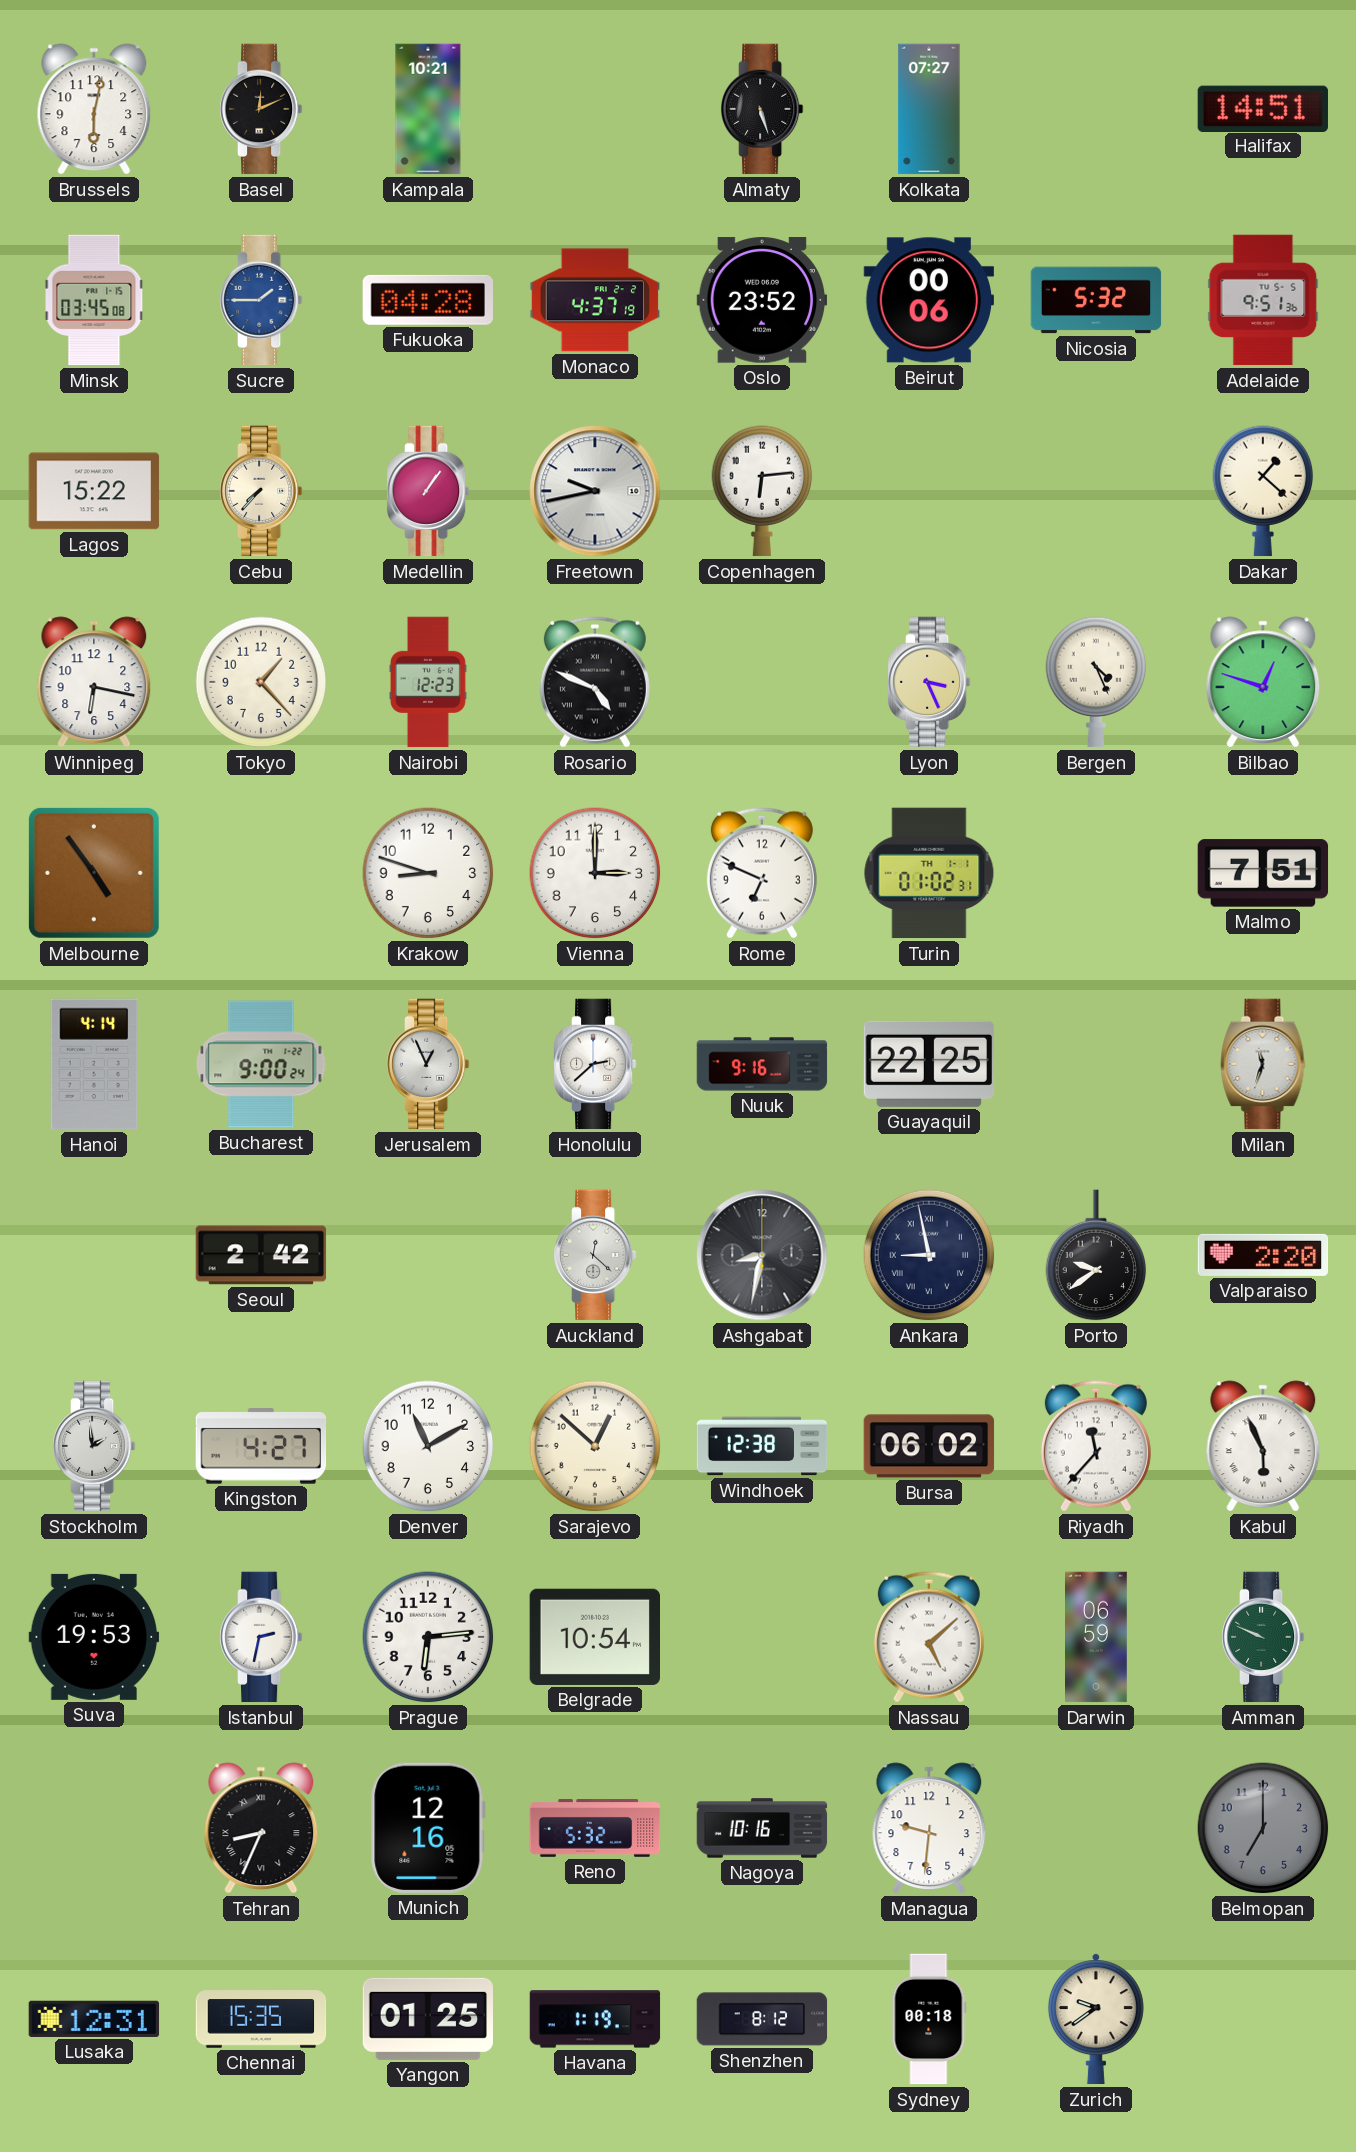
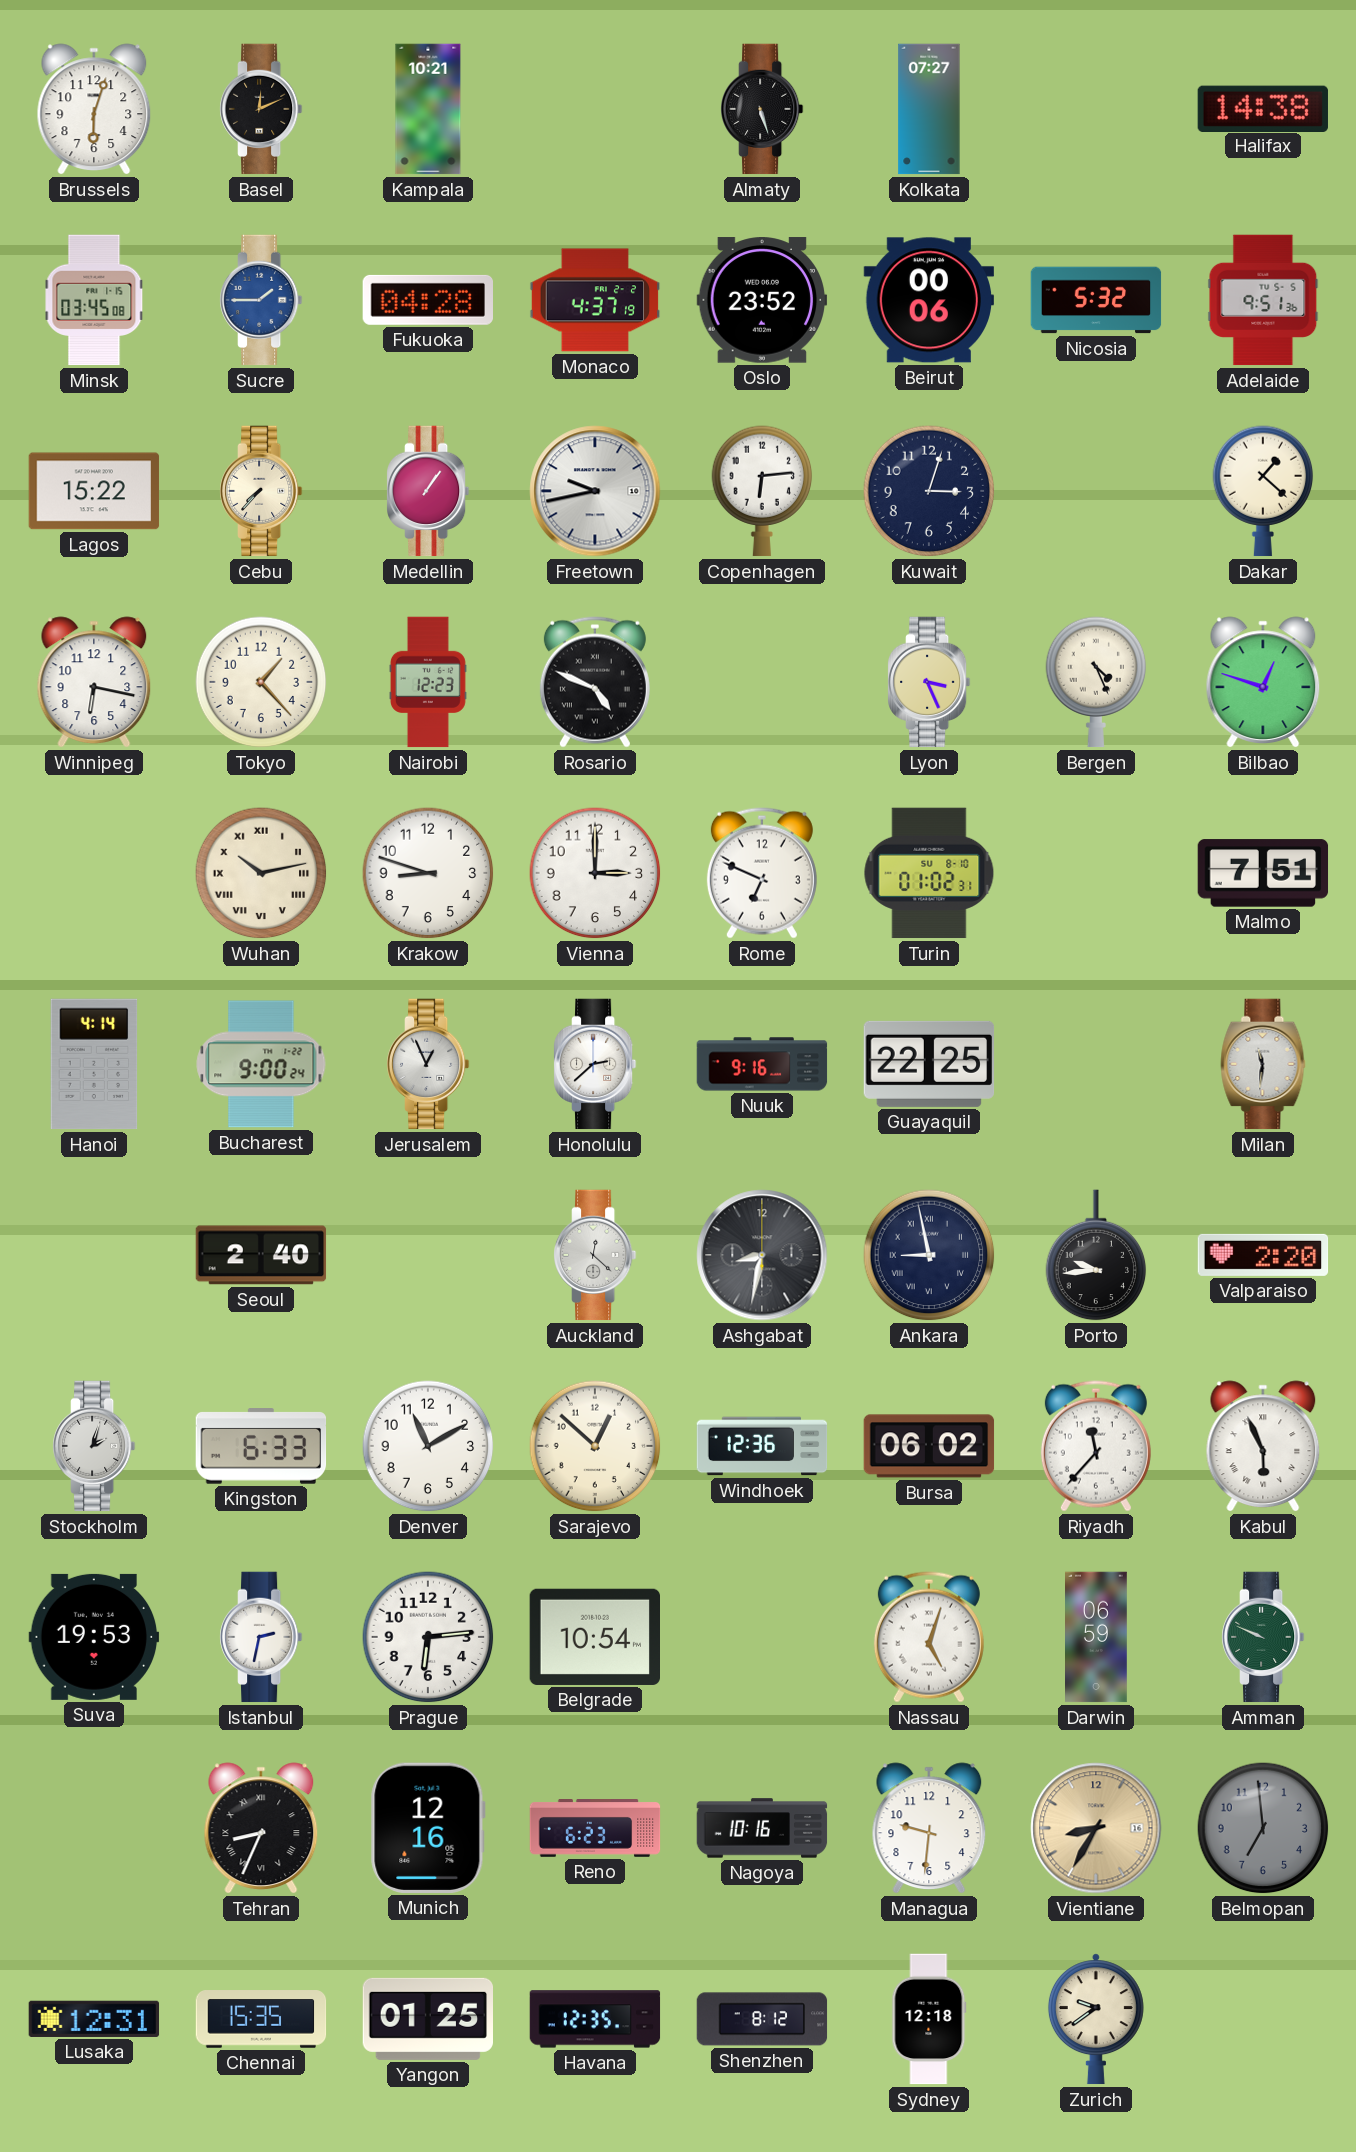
Brussels: 6:02 -> 6:03
Halifax: 14:51 -> 14:38
Kuwait: none -> 3:03
Melbourne: 4:54 -> none
Wuhan: none -> 10:13
Turin date: TH 1-1 -> SU 8-10
Milan: 11:33 -> 11:31
Seoul: 2:42 -> 2:40
Porto: 9:39 -> 9:44
Stockholm: 1:59 -> 2:03
Kingston: 4:27 -> 6:33
Windhoek: 12:38 -> 12:36
Nassau: 5:08 -> 5:03
Reno: 5:32 -> 6:23
Vientiane: none -> 8:35
Belmopan: 7:00 -> 6:59
Havana: 1:19 -> 12:35
Sydney: 00:18 -> 12:18
